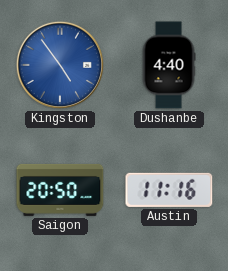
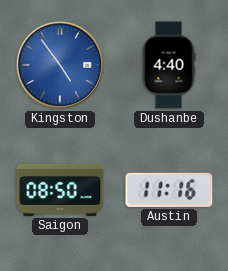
Saigon: 20:50 -> 08:50
